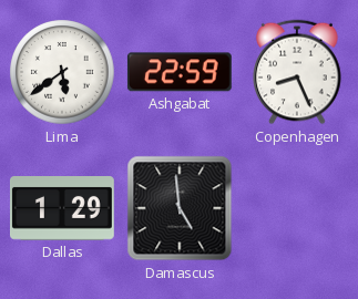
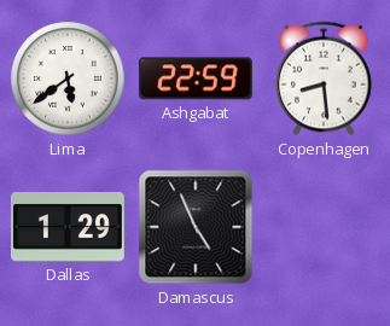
Copenhagen: 8:26 -> 8:29
Damascus: 4:59 -> 4:56
